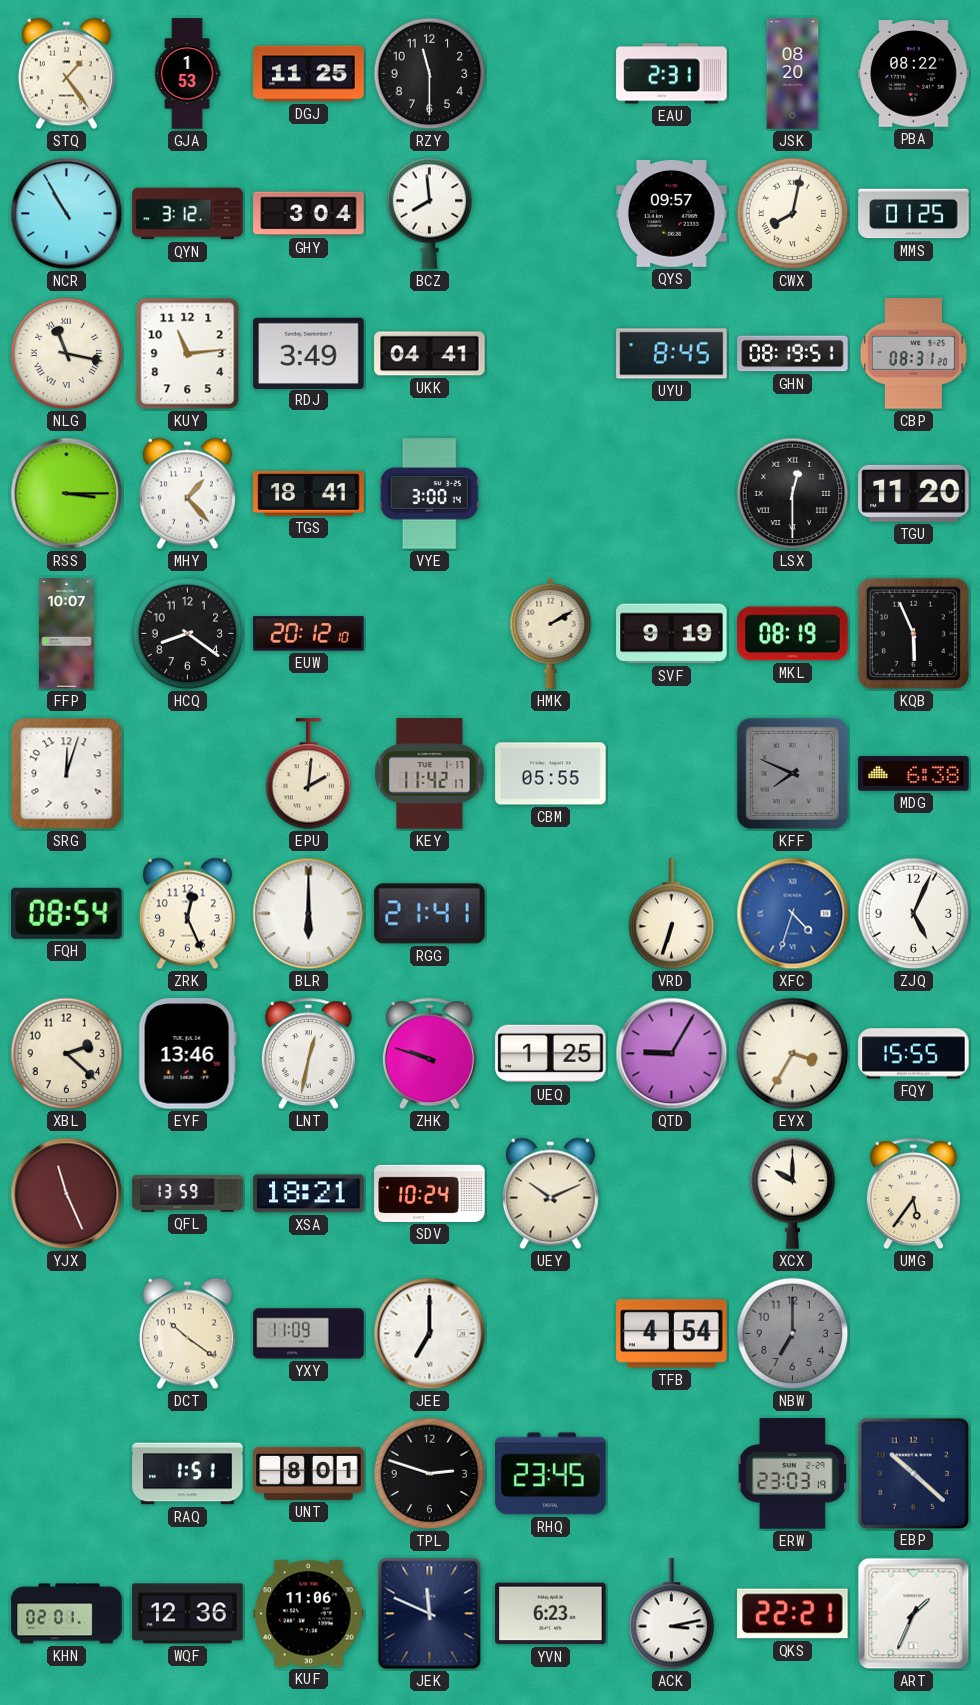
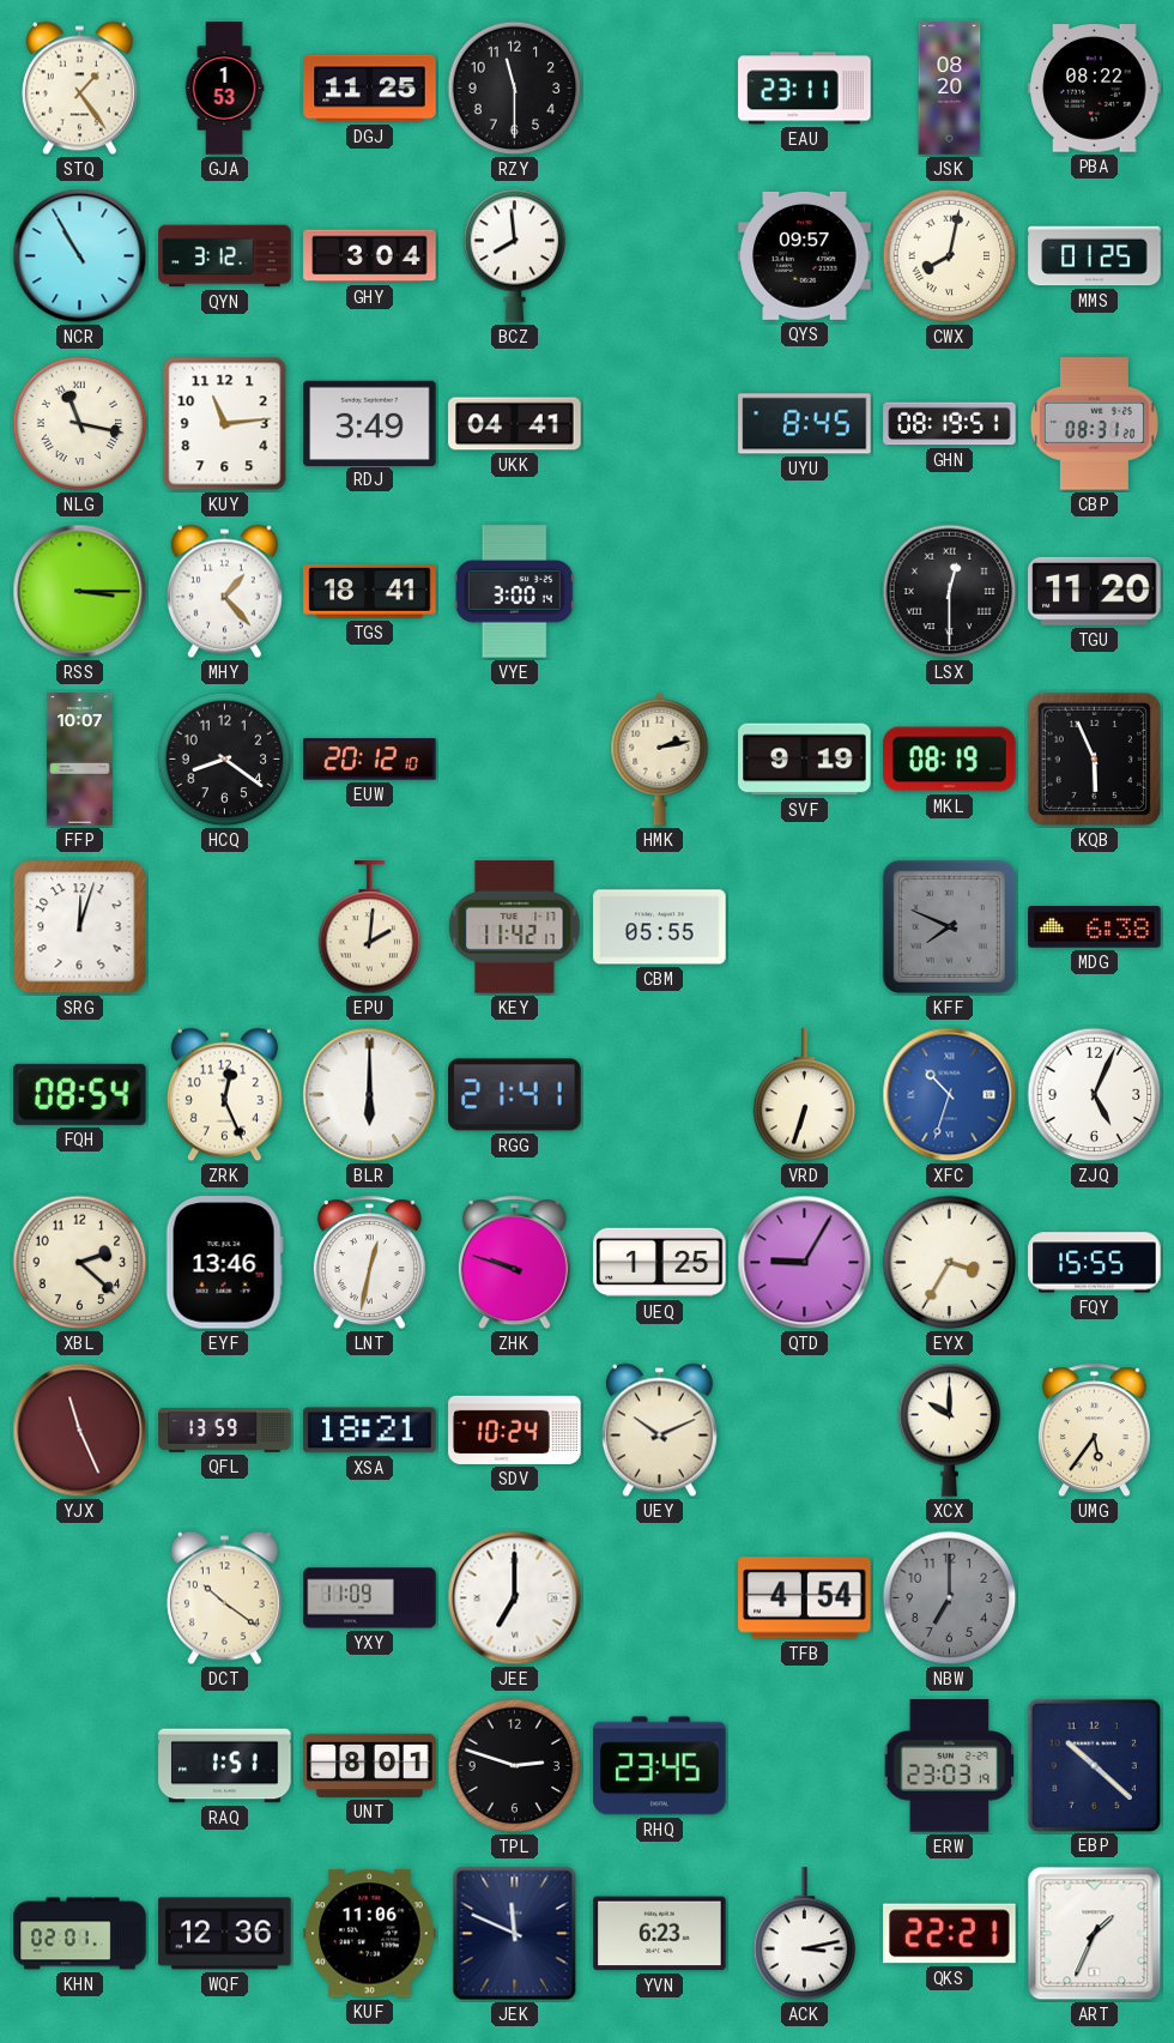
EAU: 2:31 -> 23:11
HMK: 2:10 -> 2:13
XFC: 4:33 -> 10:33
